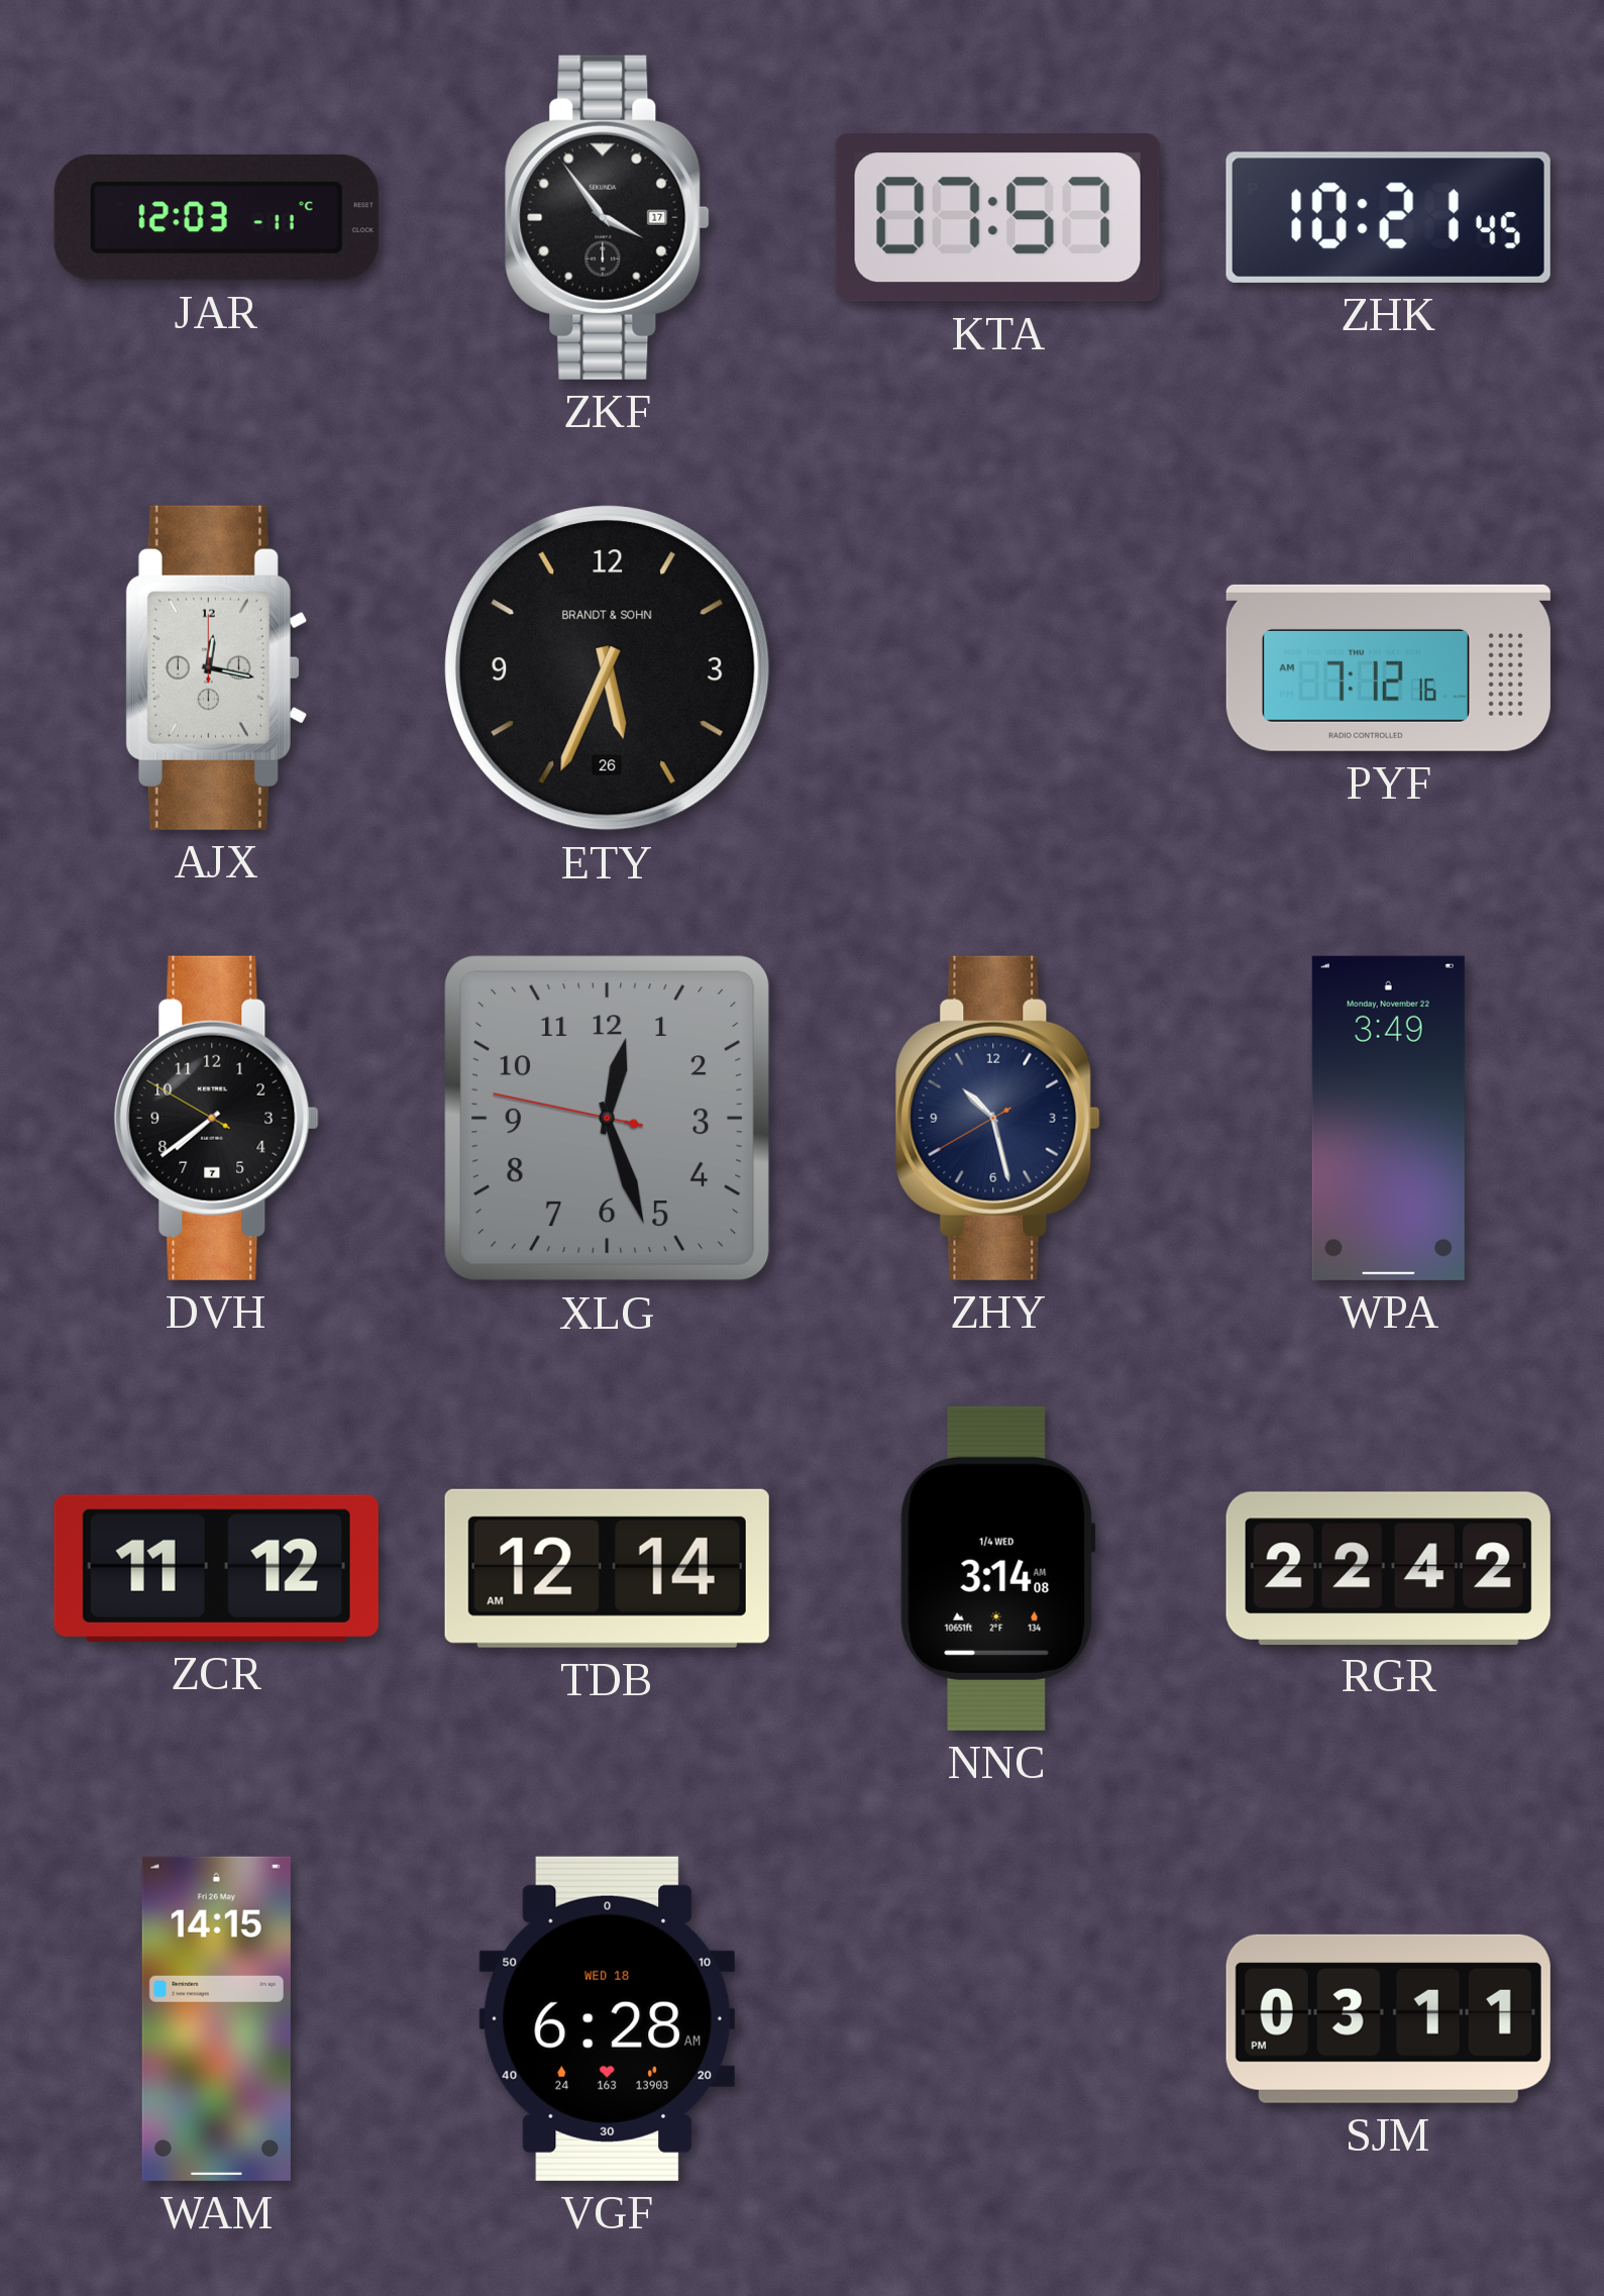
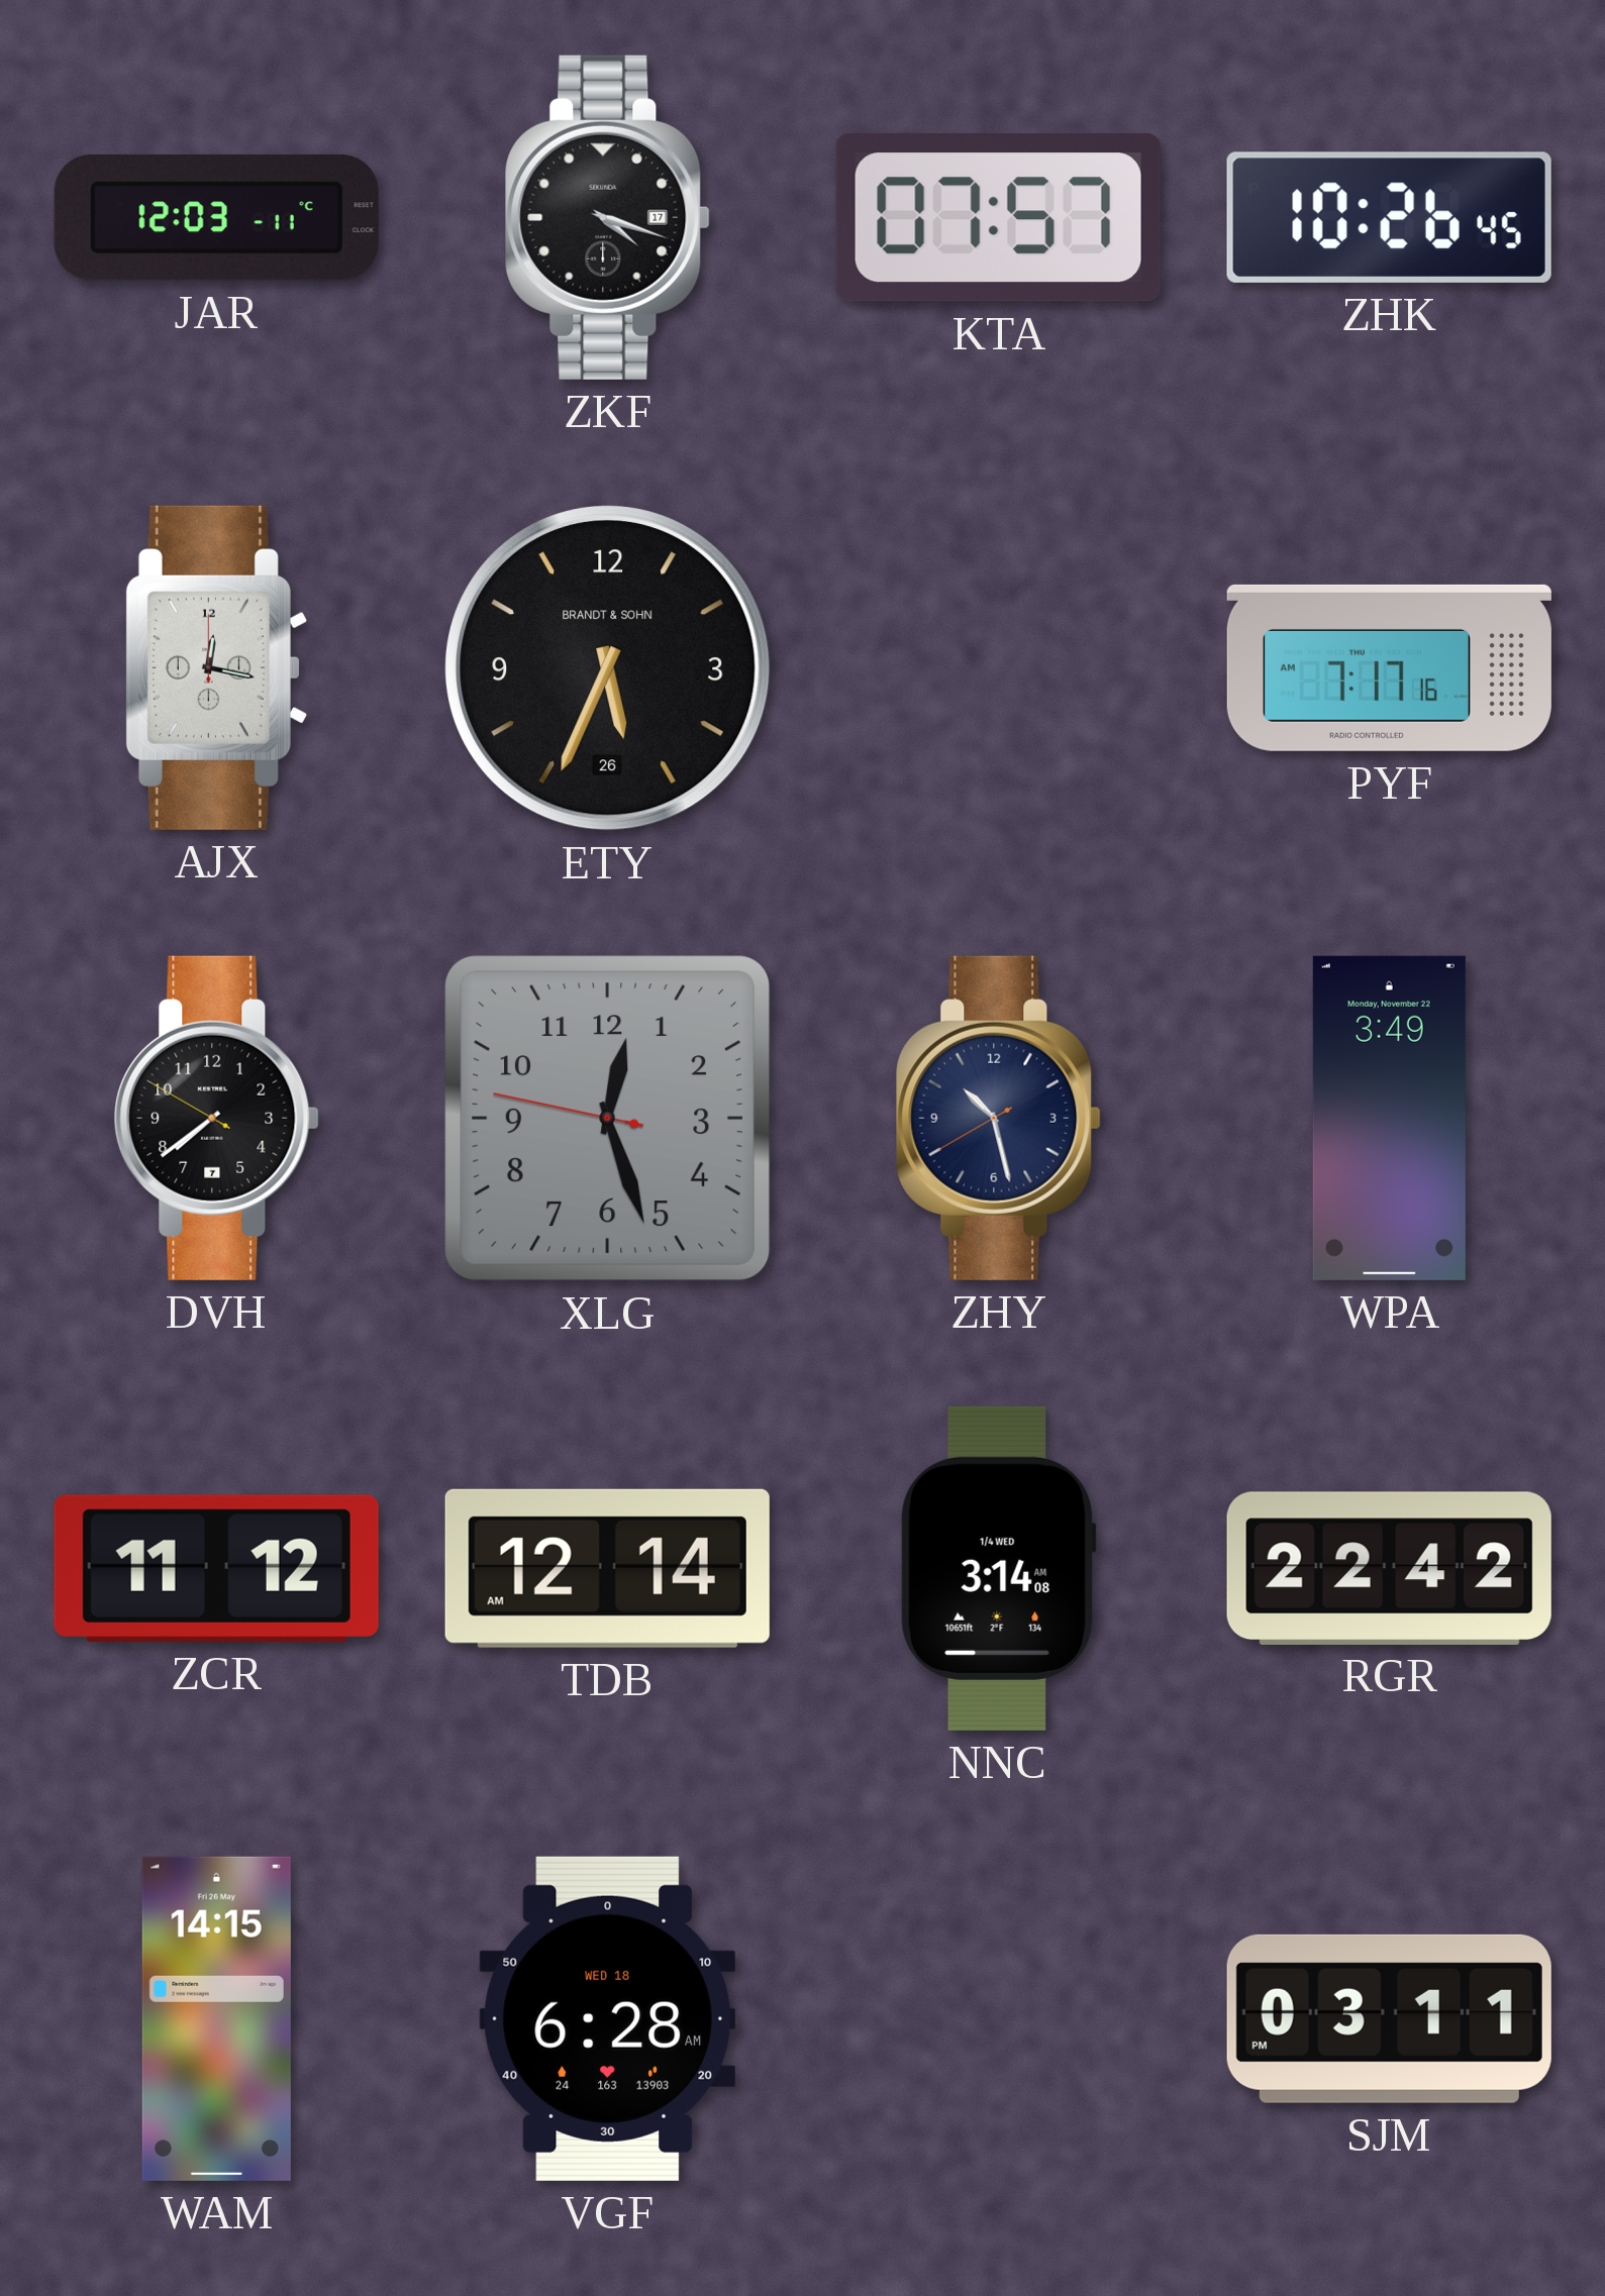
ZKF: 3:54 -> 4:18
ZHK: 10:21 -> 10:26
PYF: 7:12 -> 7:17
